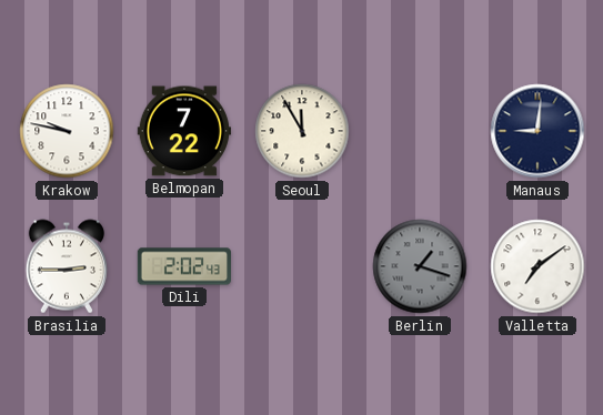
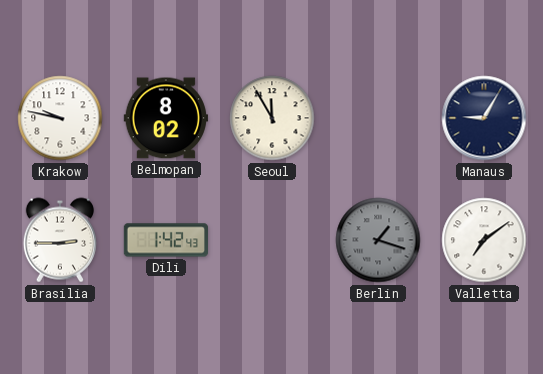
Belmopan: 7:22 -> 8:02
Manaus: 9:01 -> 9:05
Dili: 2:02 -> 1:42
